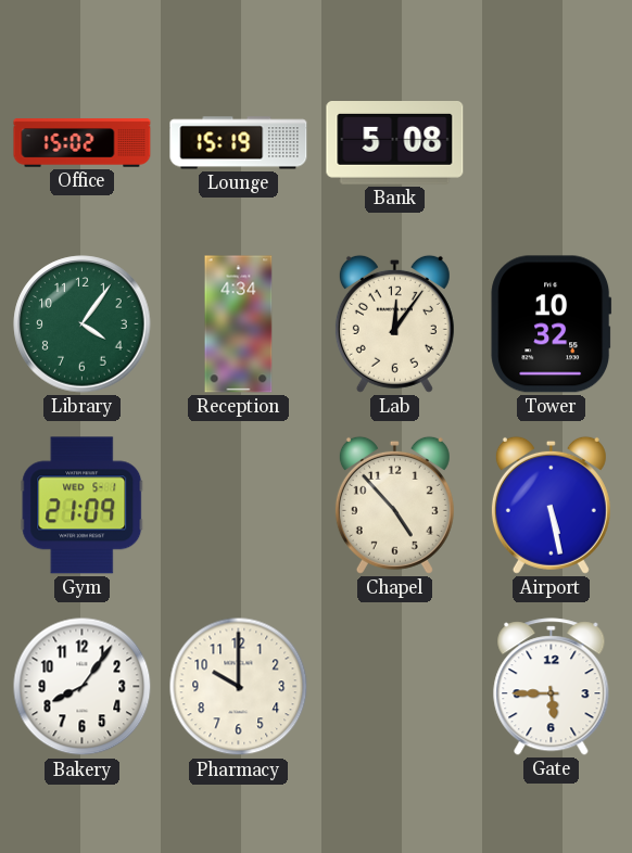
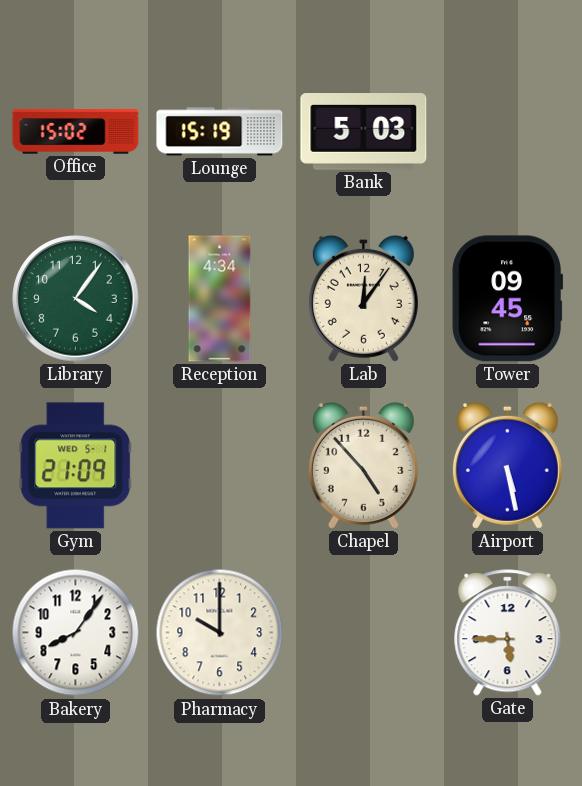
Bank: 5:08 -> 5:03
Tower: 10:32 -> 09:45
